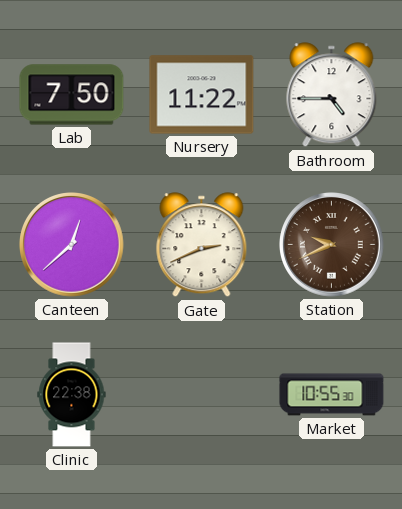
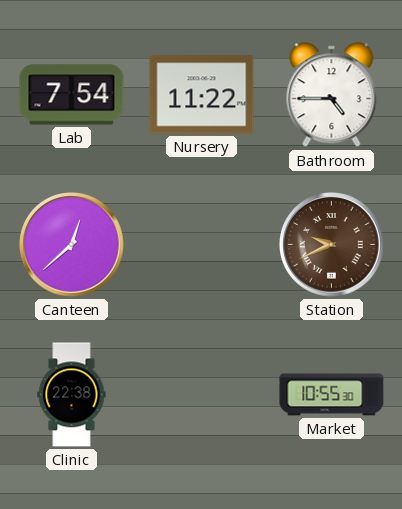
Lab: 7:50 -> 7:54
Gate: 2:41 -> none
